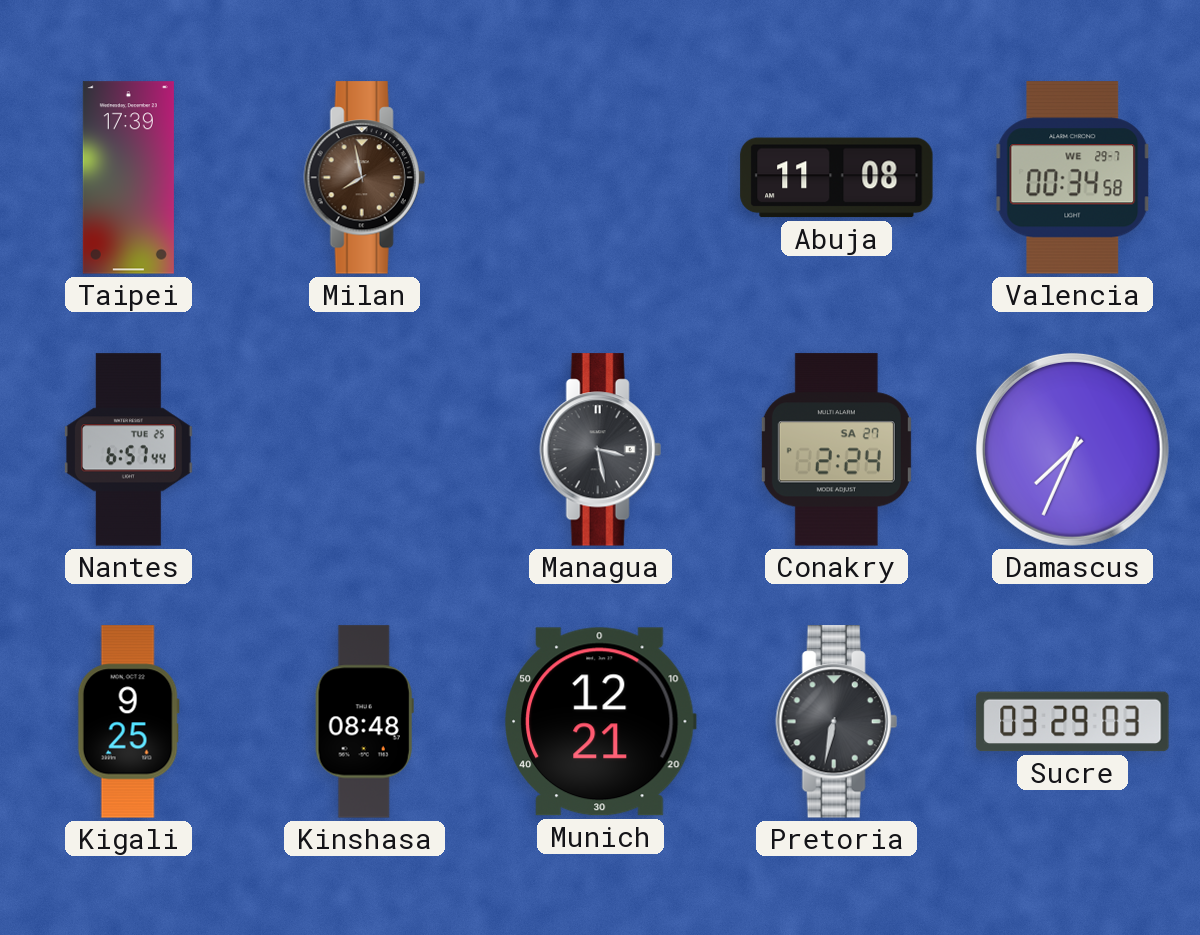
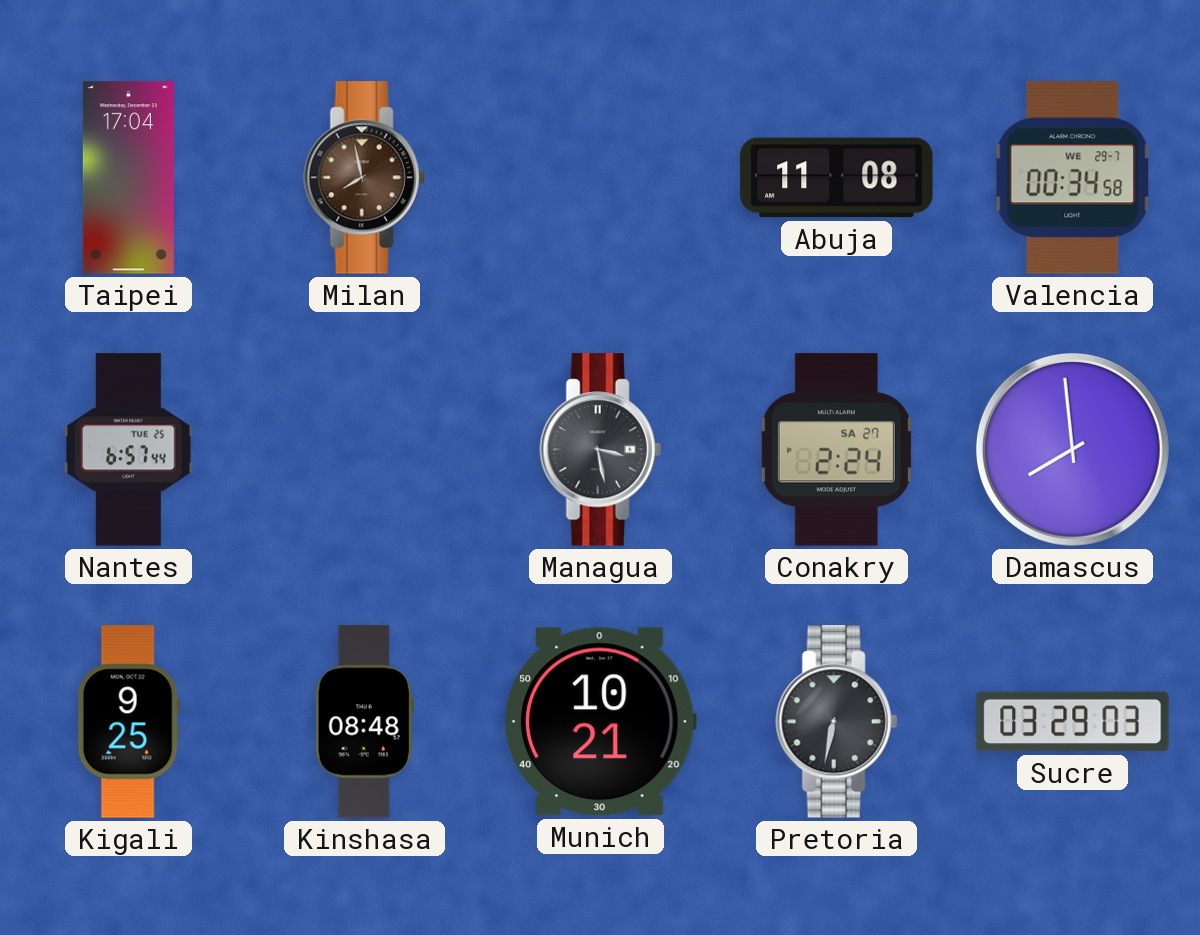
Taipei: 17:39 -> 17:04
Damascus: 7:34 -> 7:59
Munich: 12:21 -> 10:21
